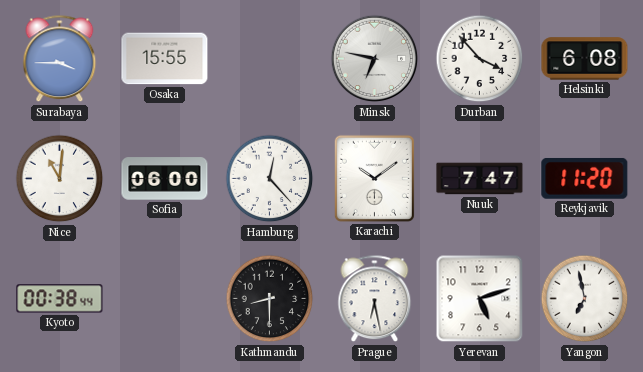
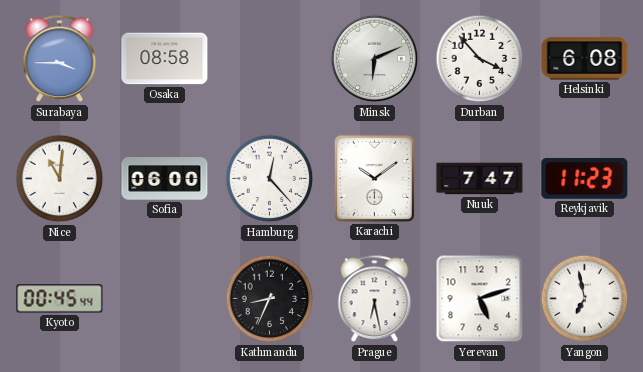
Osaka: 15:55 -> 08:58
Minsk: 6:47 -> 6:11
Reykjavik: 11:20 -> 11:23
Kyoto: 00:38 -> 00:45
Kathmandu: 8:30 -> 8:34
